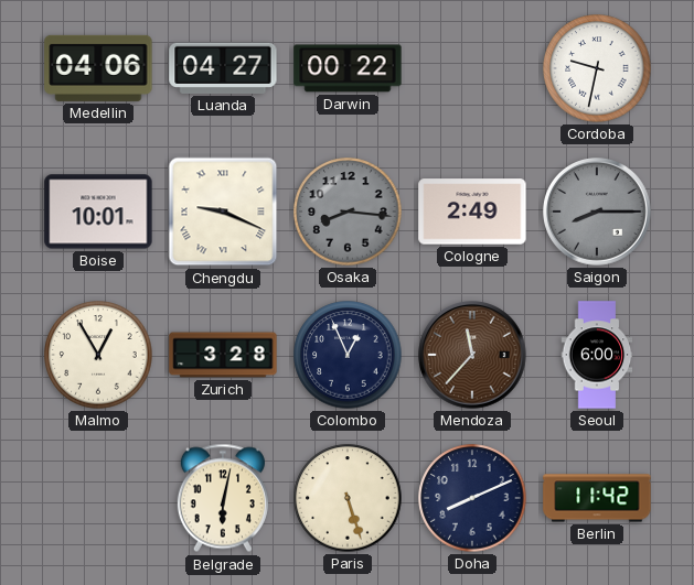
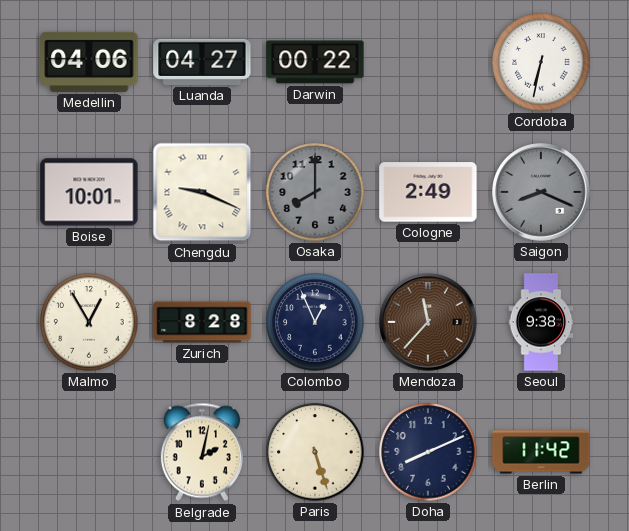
Cordoba: 9:32 -> 6:32
Osaka: 8:16 -> 8:00
Saigon: 8:15 -> 8:19
Zurich: 3:28 -> 8:28
Seoul: 6:00 -> 9:38
Belgrade: 6:02 -> 2:02
